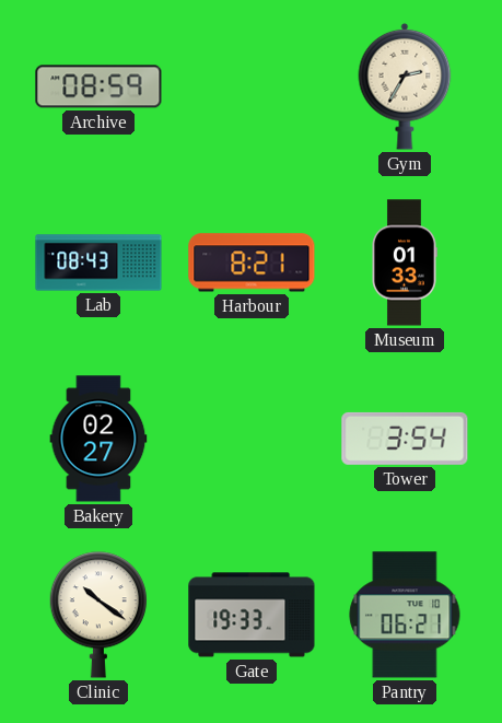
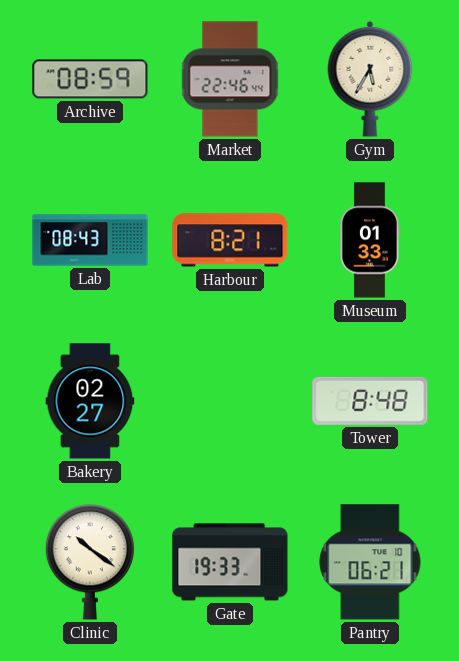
Market: none -> 22:46
Gym: 2:35 -> 5:35
Tower: 3:54 -> 8:48
